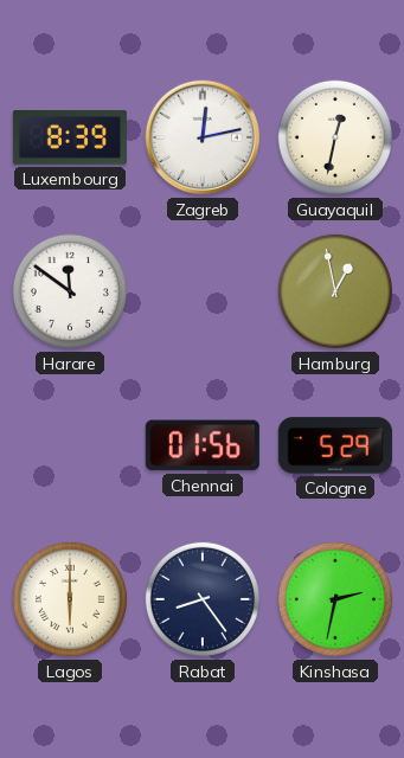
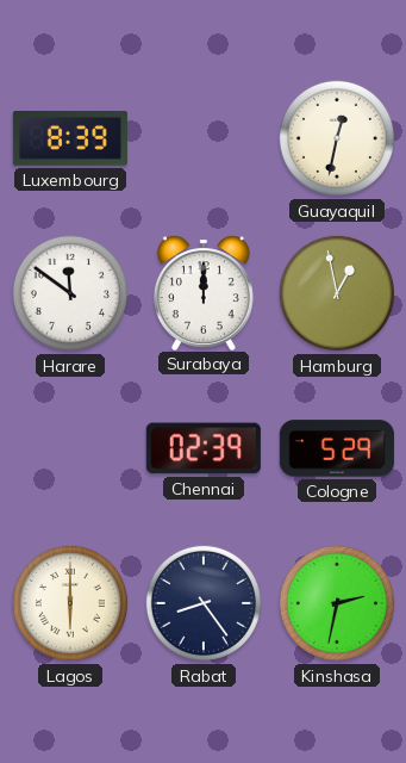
Zagreb: 12:13 -> none
Surabaya: none -> 12:00
Chennai: 01:56 -> 02:39
